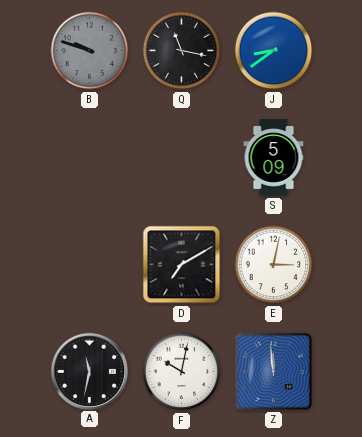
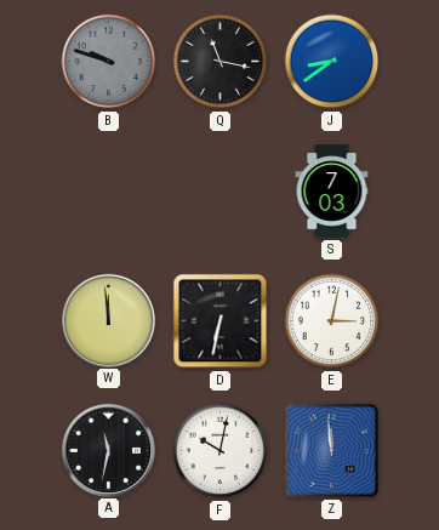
S: 5:09 -> 7:03
W: none -> 11:59
D: 7:10 -> 6:32
